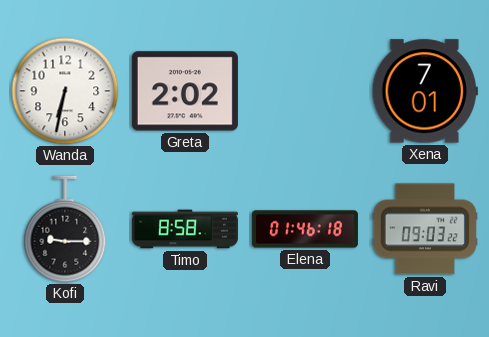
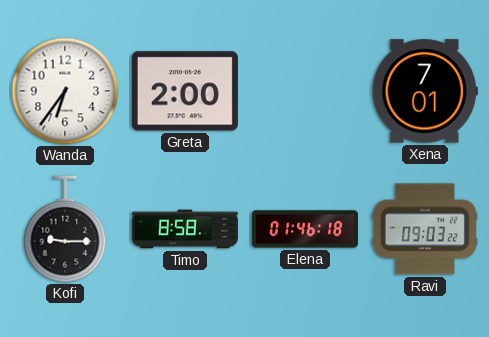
Wanda: 6:32 -> 6:36
Greta: 2:02 -> 2:00
